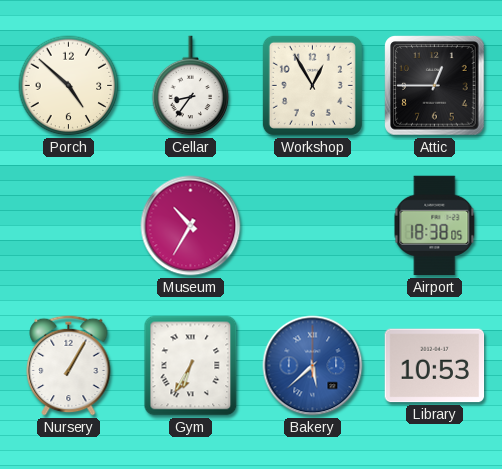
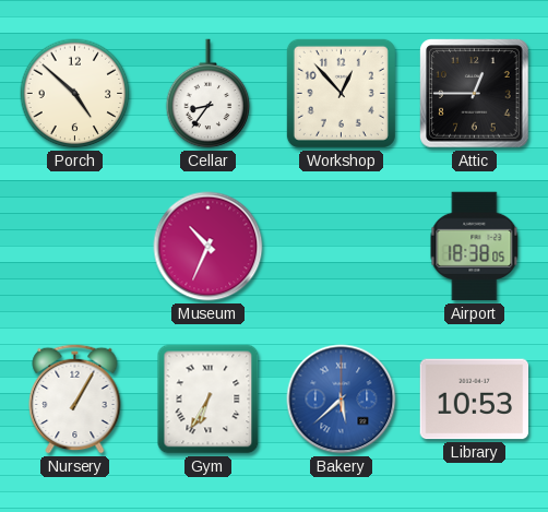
Workshop: 12:55 -> 12:53
Museum: 10:35 -> 10:34
